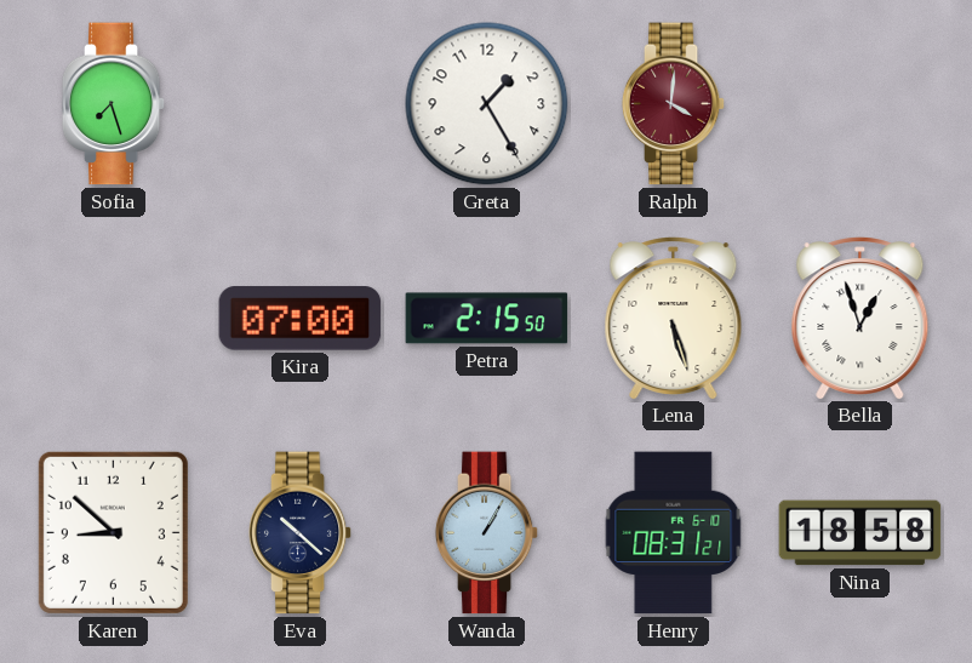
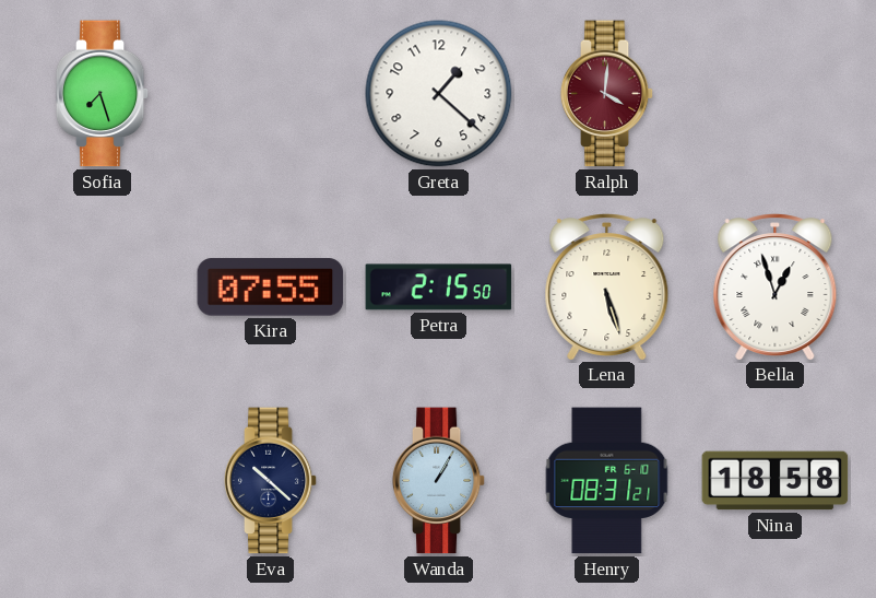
Greta: 1:25 -> 1:22
Kira: 07:00 -> 07:55
Karen: 8:52 -> none
